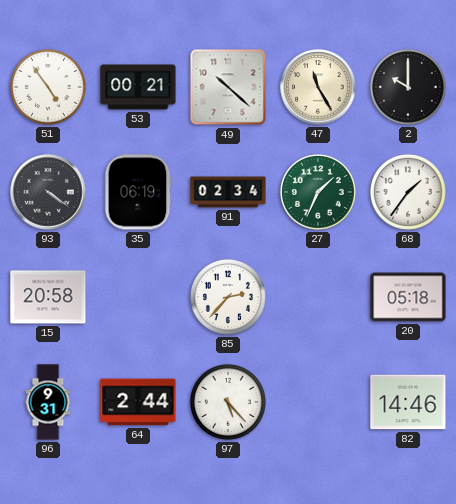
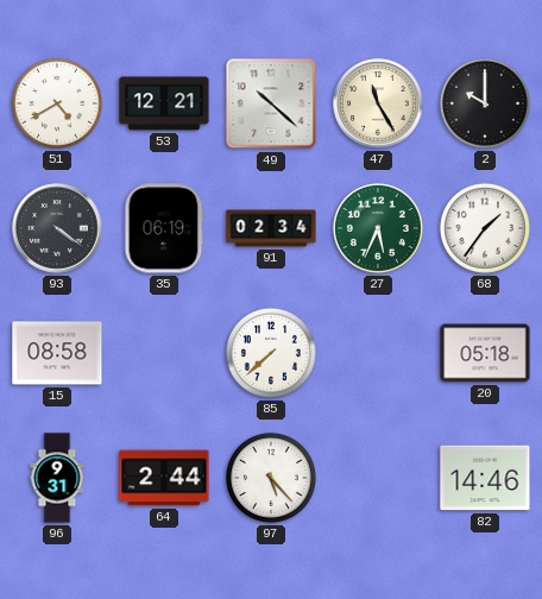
51: 4:54 -> 4:40
53: 00:21 -> 12:21
27: 1:34 -> 5:34
15: 20:58 -> 08:58
85: 2:37 -> 7:38
